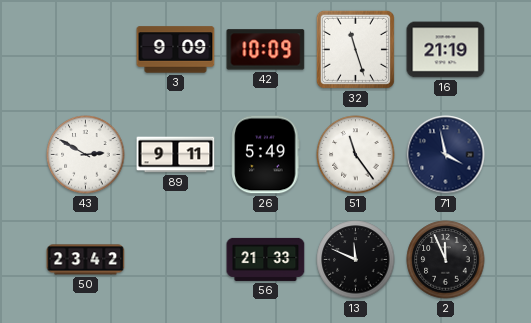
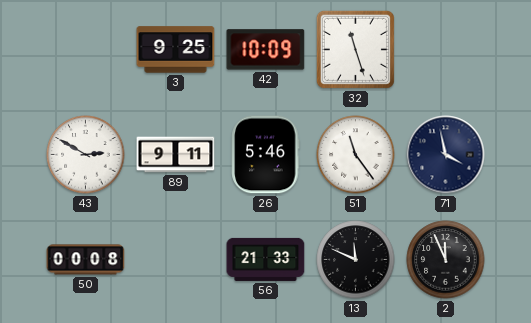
3: 9:09 -> 9:25
16: 21:19 -> none
26: 5:49 -> 5:46
50: 23:42 -> 00:08
